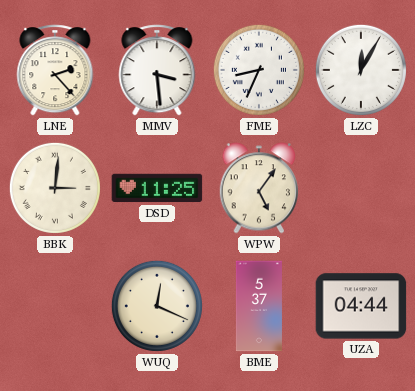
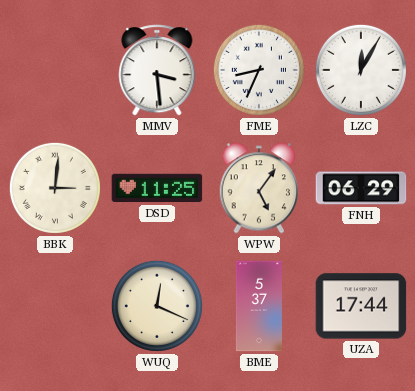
LNE: 2:23 -> none
FNH: none -> 06:29
UZA: 04:44 -> 17:44
